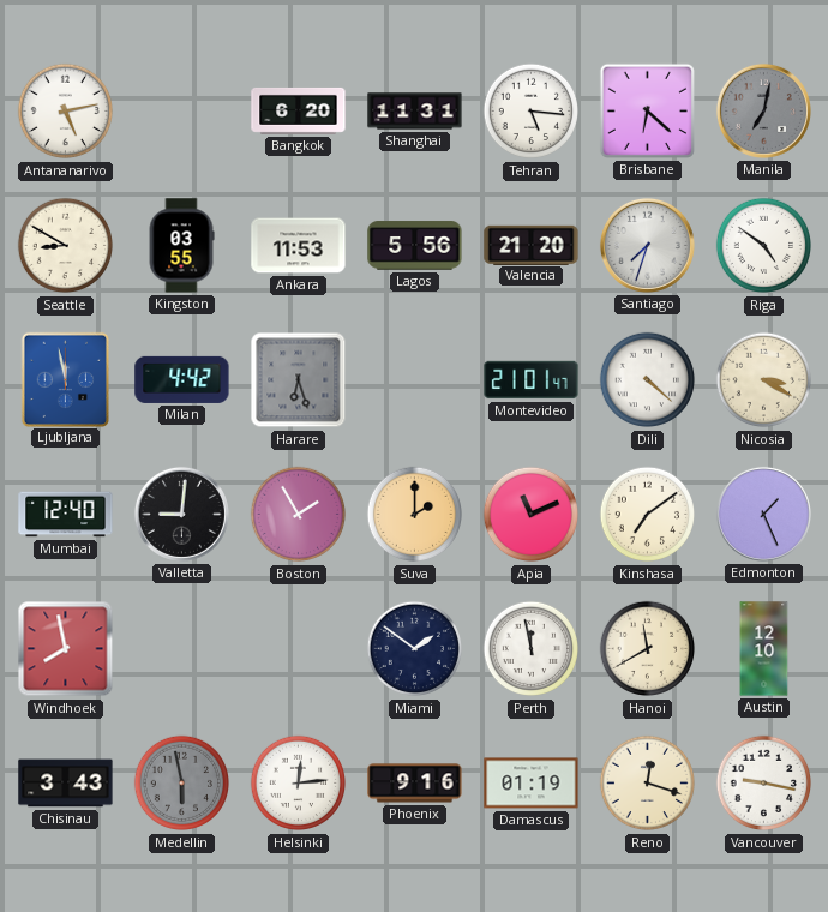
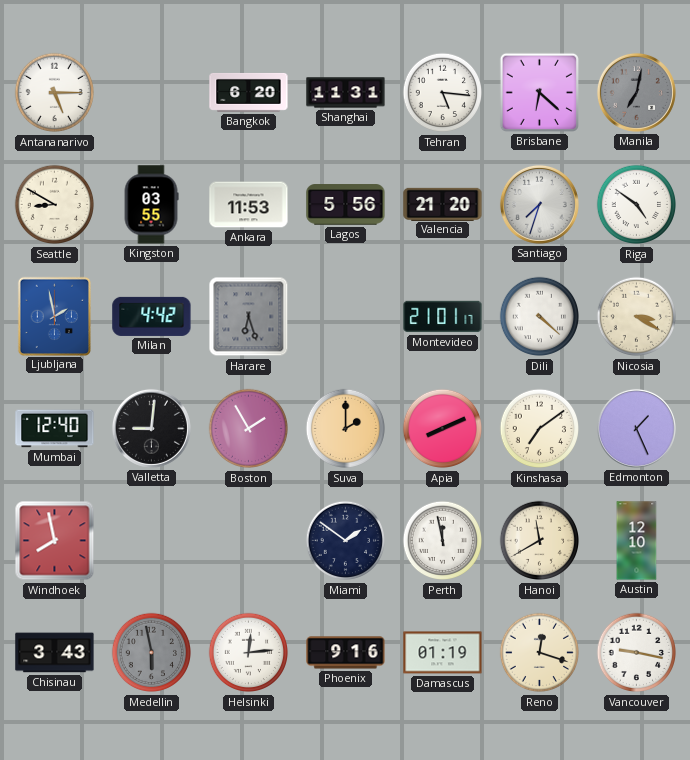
Antananarivo: 5:13 -> 5:15
Ljubljana: 11:58 -> 1:58
Montevideo: 21:01:47 -> 21:01:17
Apia: 11:11 -> 8:11
